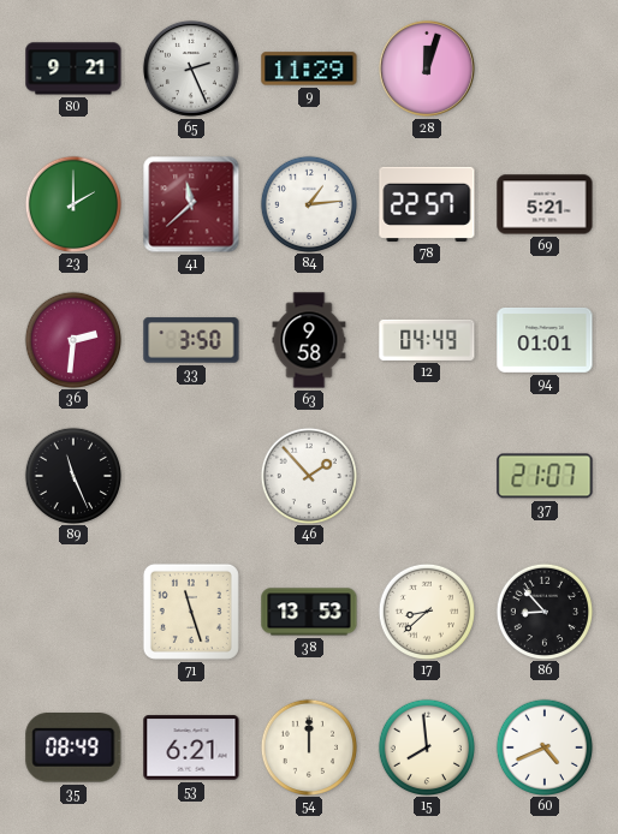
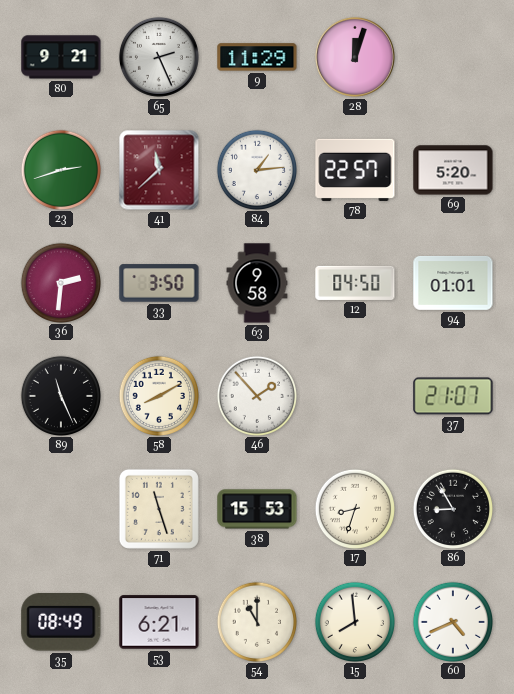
23: 2:00 -> 2:42
69: 5:21 -> 5:20
12: 04:49 -> 04:50
58: none -> 8:10
38: 13:53 -> 15:53
17: 8:38 -> 8:33
86: 8:53 -> 8:55
54: 12:00 -> 11:00
